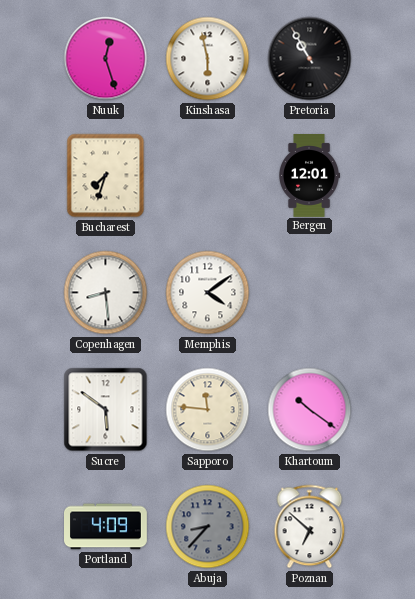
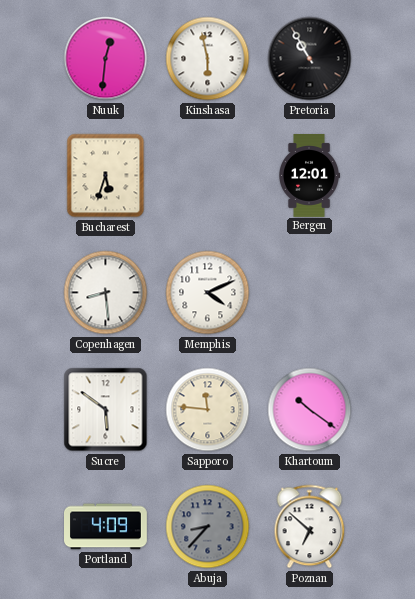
Nuuk: 12:27 -> 12:31
Bucharest: 7:33 -> 5:33
Memphis: 4:09 -> 4:11
